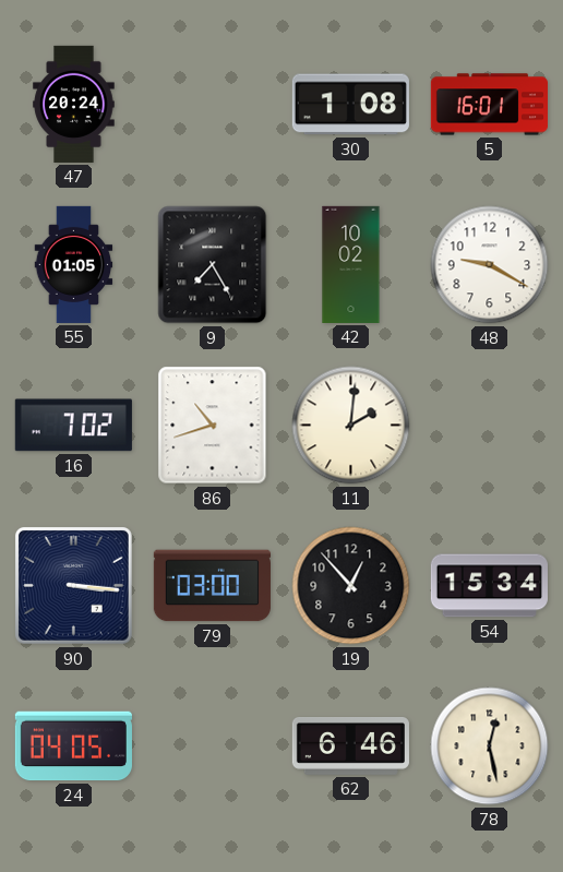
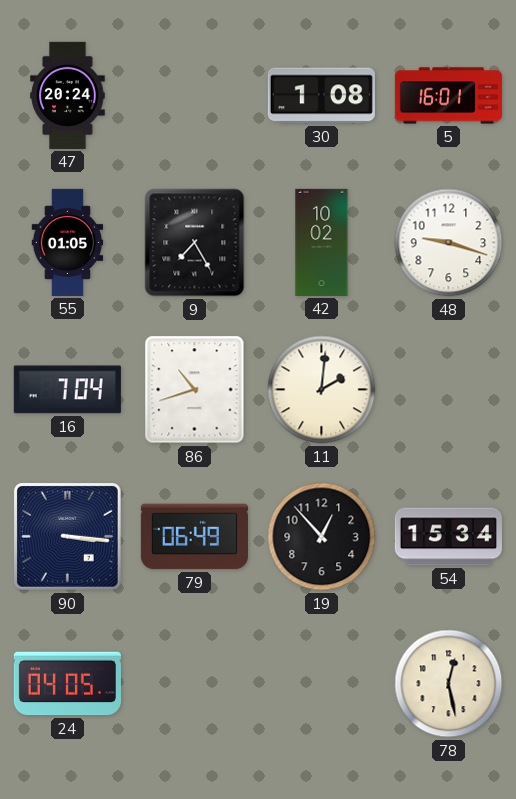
48: 9:20 -> 9:18
16: 7:02 -> 7:04
79: 03:00 -> 06:49
62: 6:46 -> none
